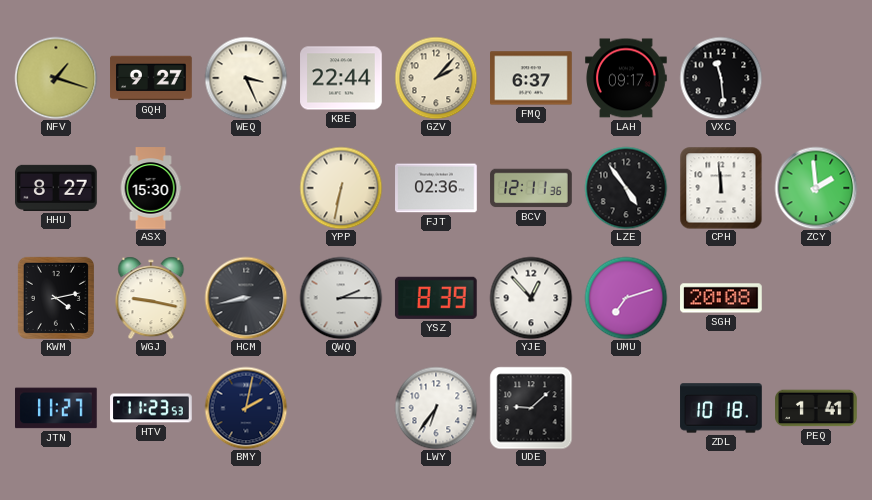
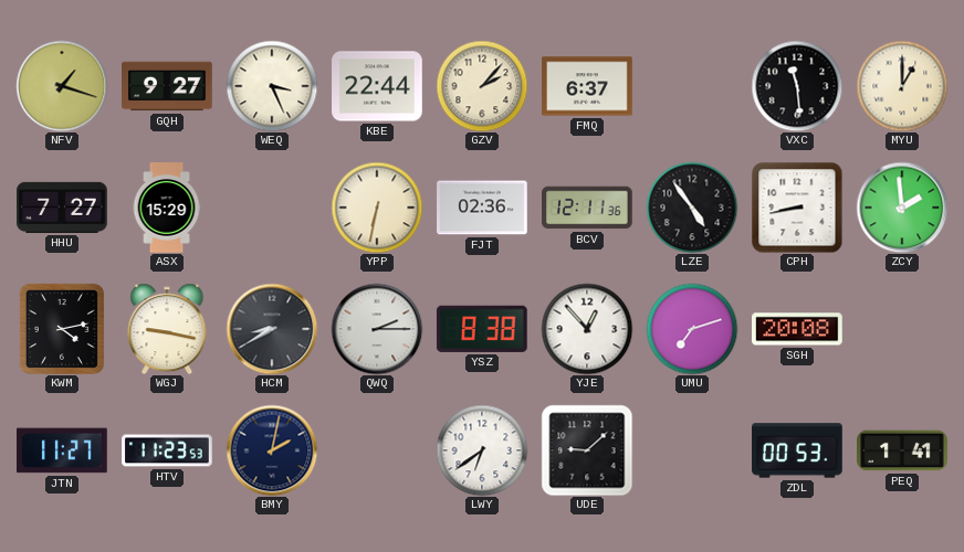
LAH: 09:17 -> none
MYU: none -> 1:00
HHU: 8:27 -> 7:27
ASX: 15:30 -> 15:29
CPH: 11:59 -> 8:43
HCM: 8:43 -> 8:40
YSZ: 8:39 -> 8:38
LWY: 6:36 -> 6:39
ZDL: 10:18 -> 00:53
